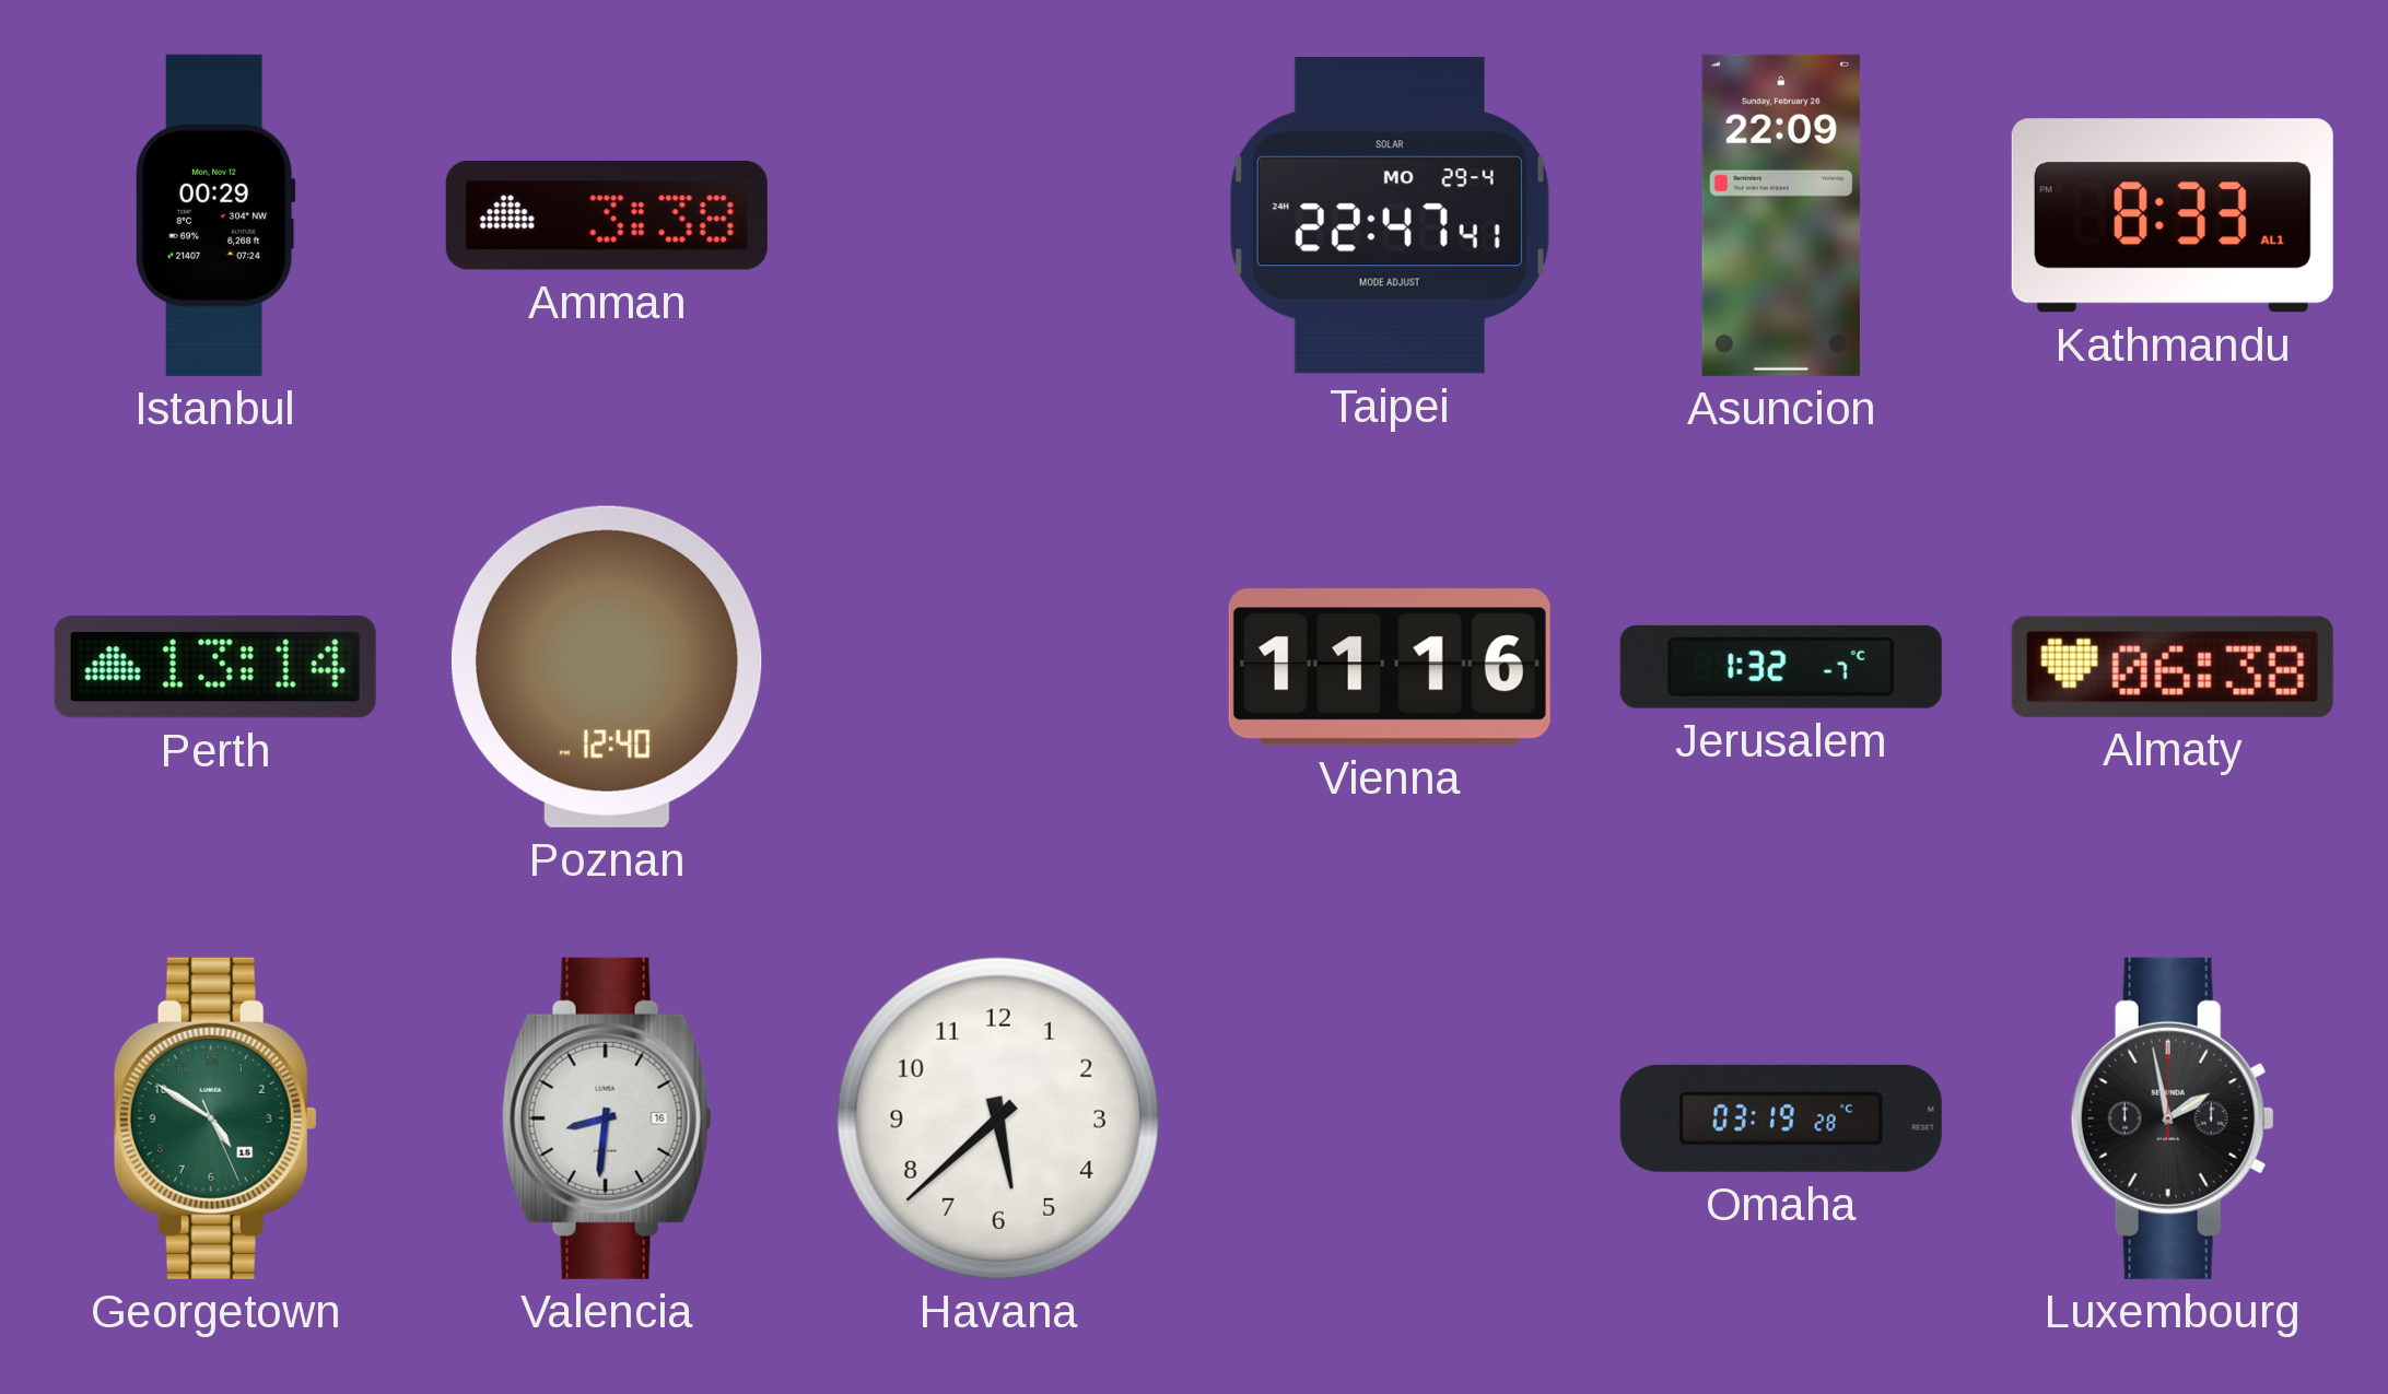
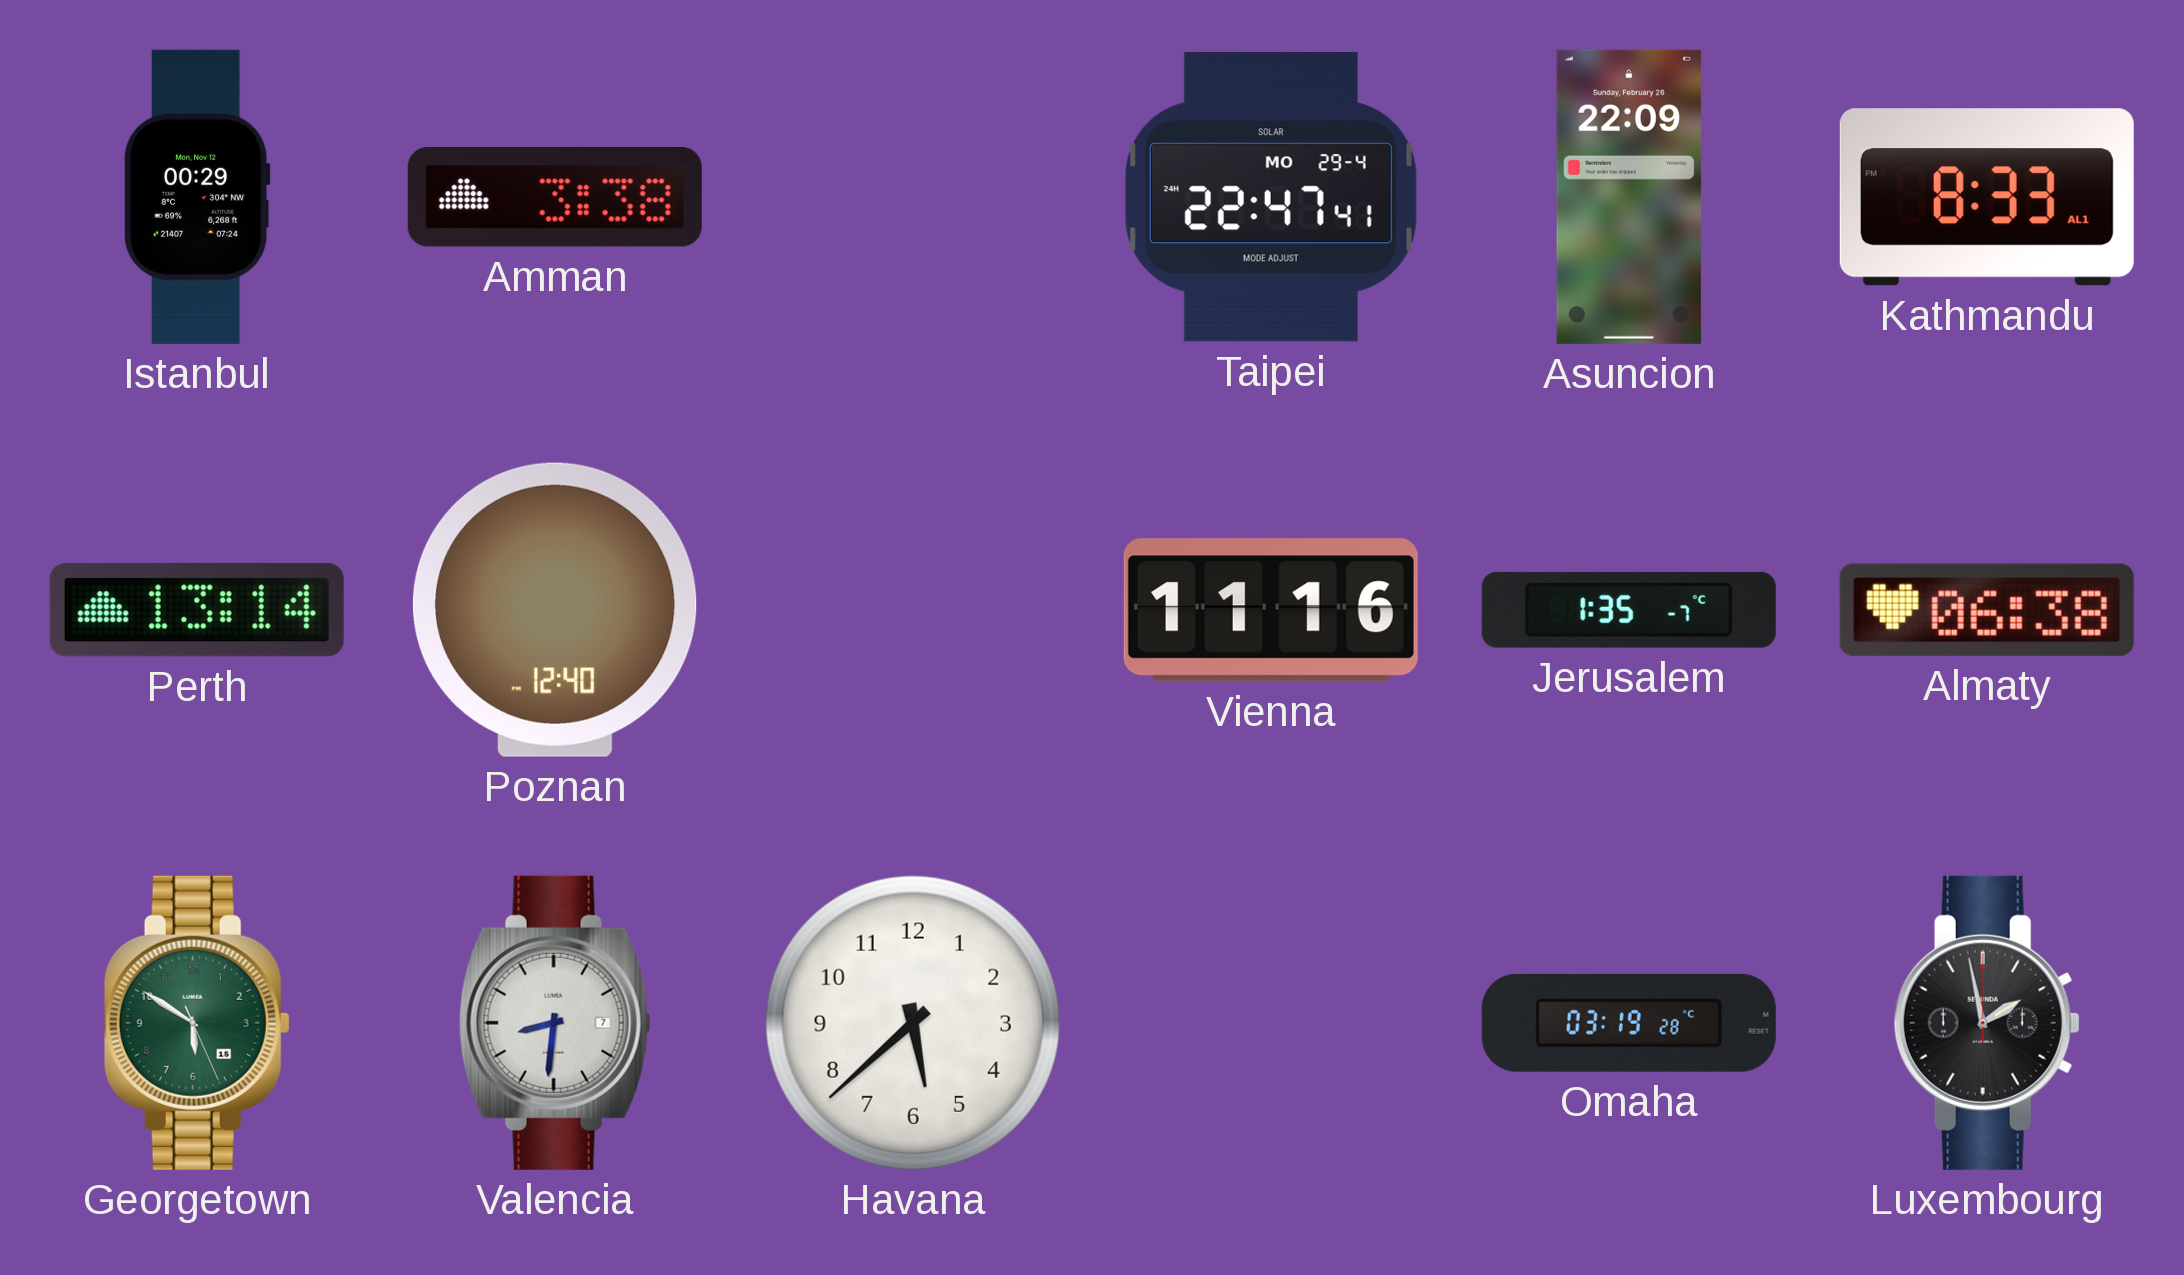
Jerusalem: 1:32 -> 1:35
Georgetown: 4:50 -> 5:50
Valencia date: 16 -> 7
